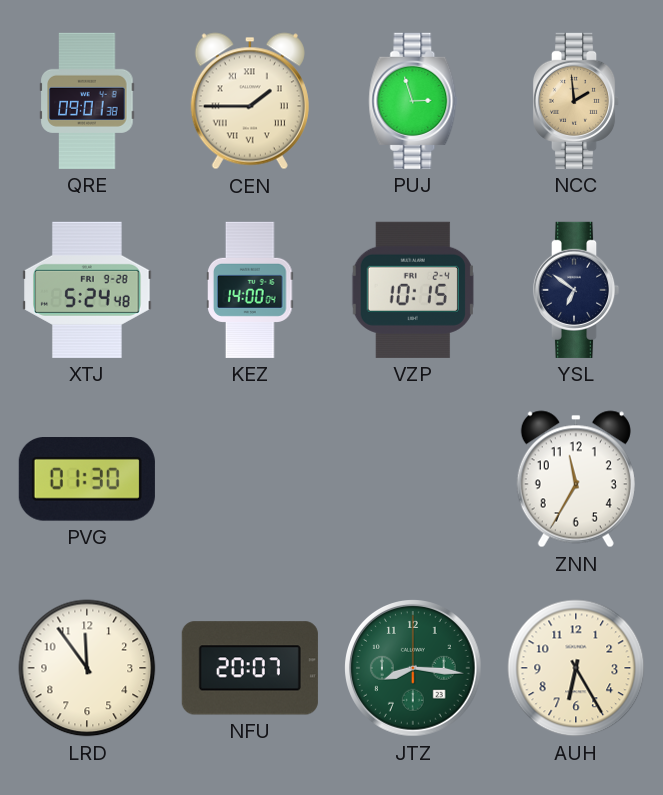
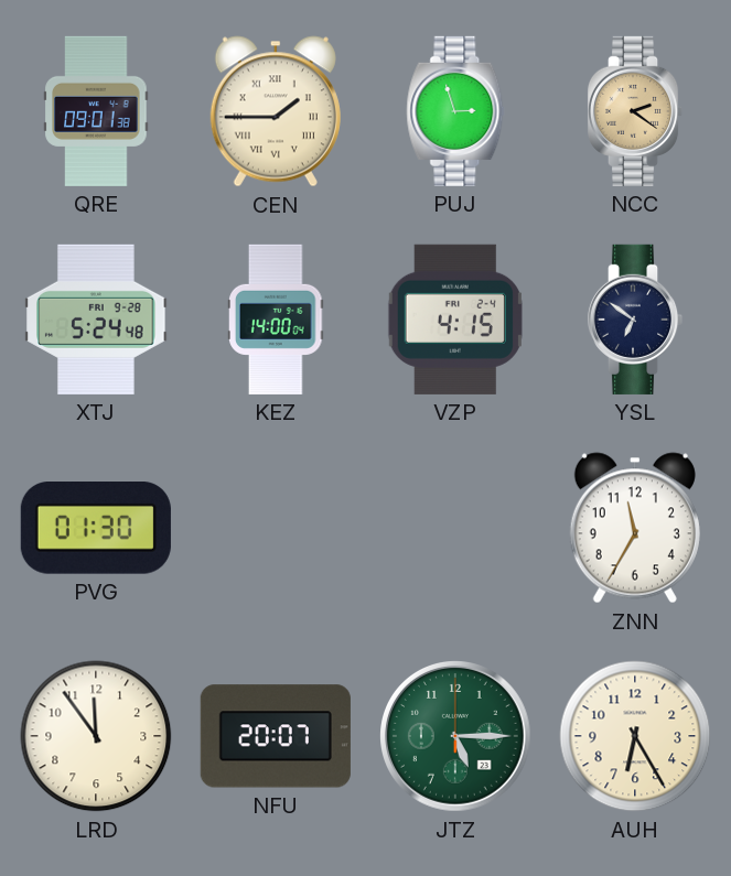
NCC: 1:59 -> 2:21
VZP: 10:15 -> 4:15
JTZ: 8:16 -> 5:15
